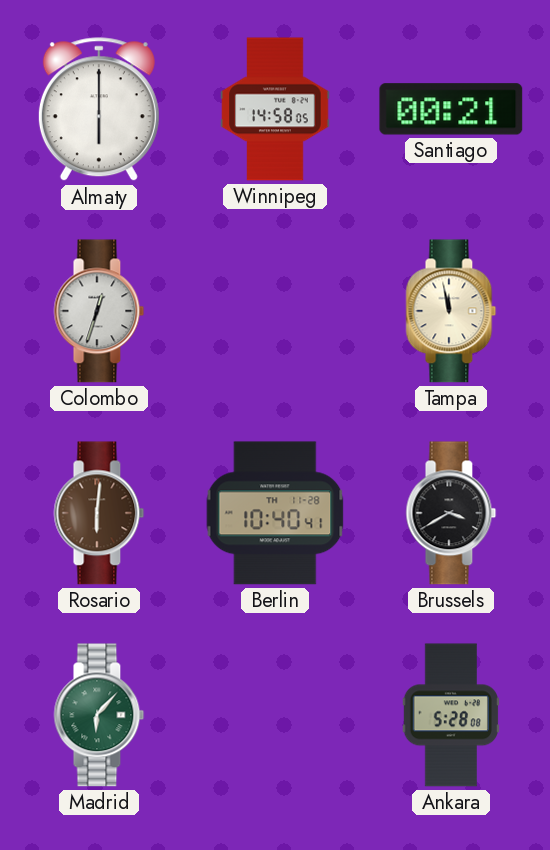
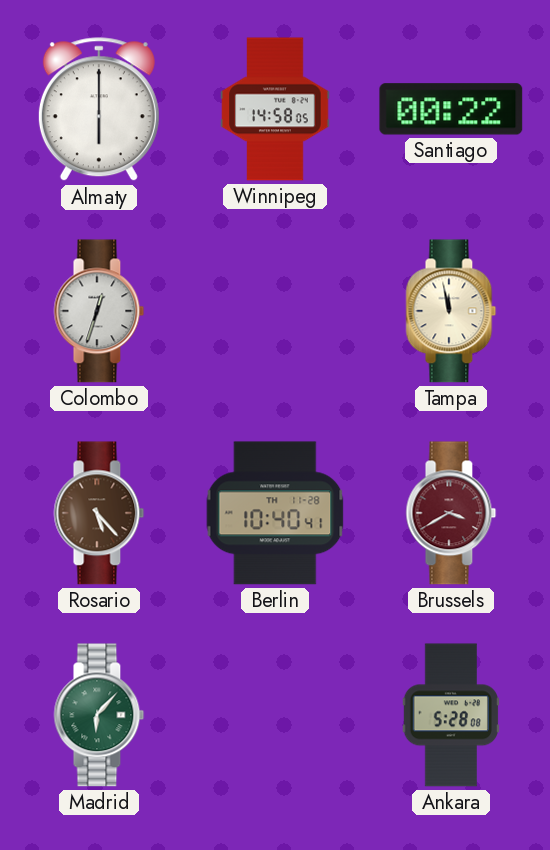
Santiago: 00:21 -> 00:22
Rosario: 6:01 -> 5:23
Brussels dial: black -> burgundy
